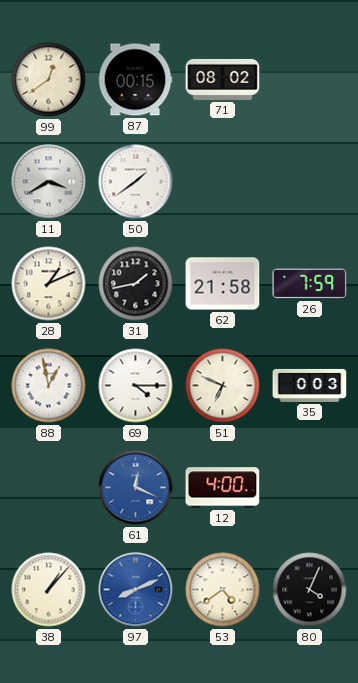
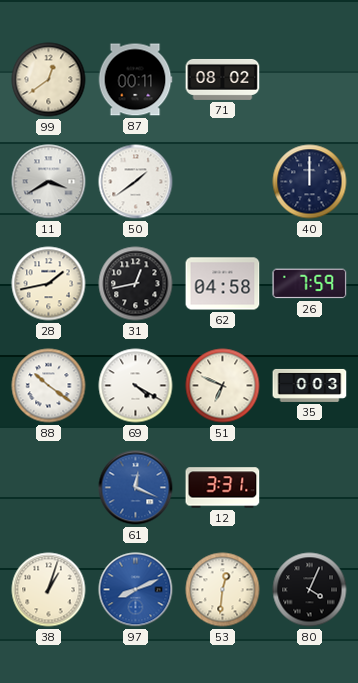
87: 00:15 -> 00:11
40: none -> 12:00
28: 1:11 -> 1:43
31: 1:43 -> 12:43
62: 21:58 -> 04:58
88: 12:58 -> 10:21
69: 4:15 -> 4:20
12: 4:00 -> 3:31
38: 1:07 -> 1:03
53: 4:39 -> 12:31
